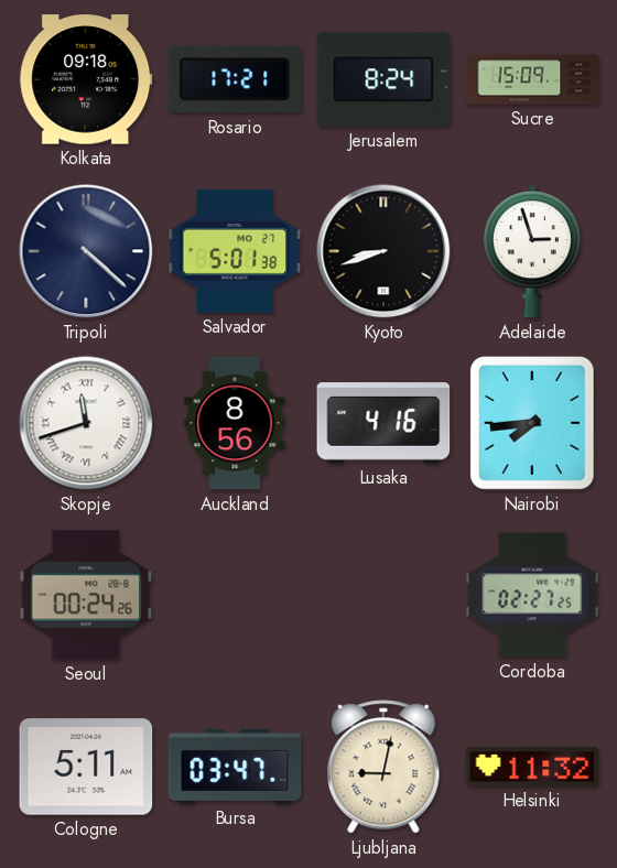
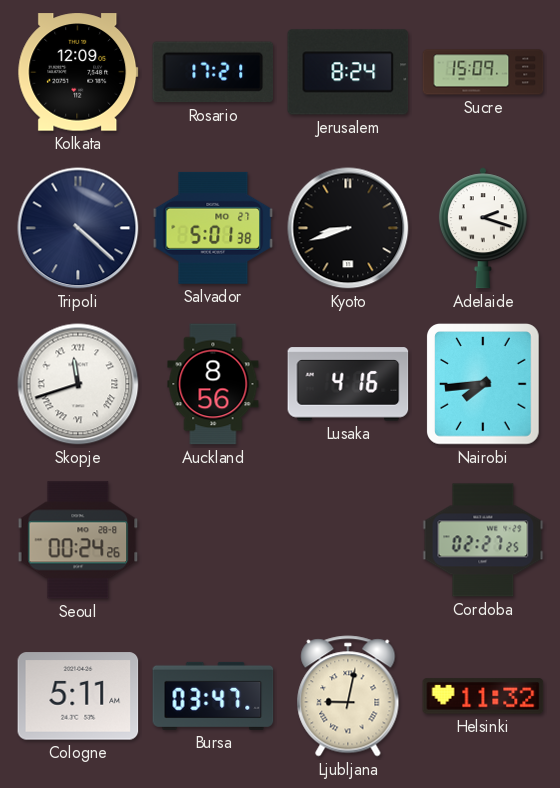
Kolkata: 09:18 -> 12:09
Adelaide: 2:57 -> 2:18
